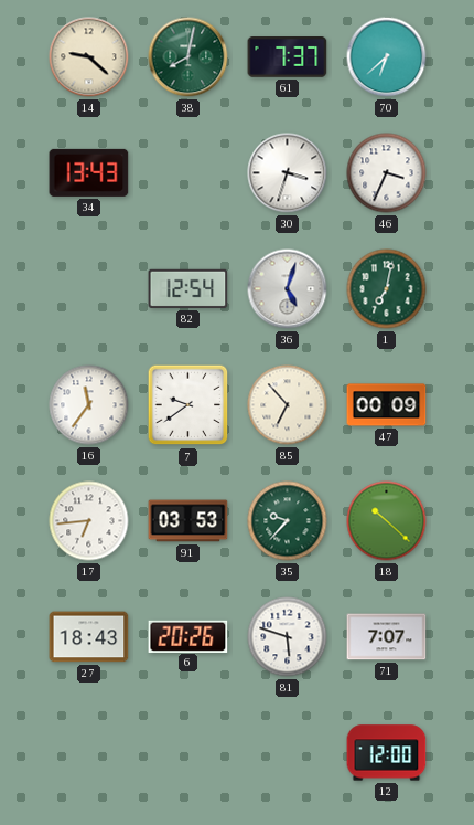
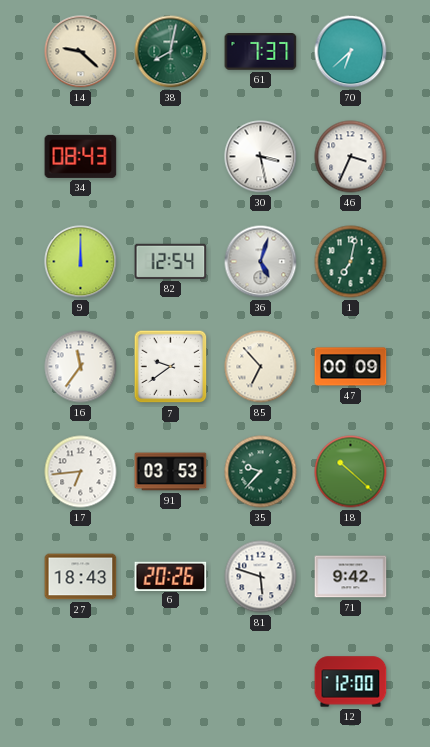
34: 13:43 -> 08:43
30: 3:33 -> 3:28
9: none -> 12:00
71: 7:07 -> 9:42
